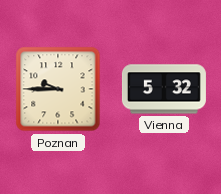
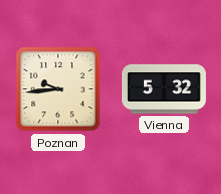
Poznan: 9:45 -> 9:44
